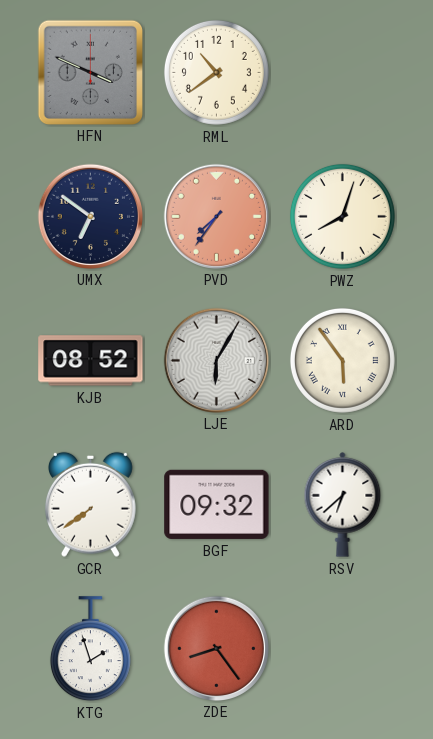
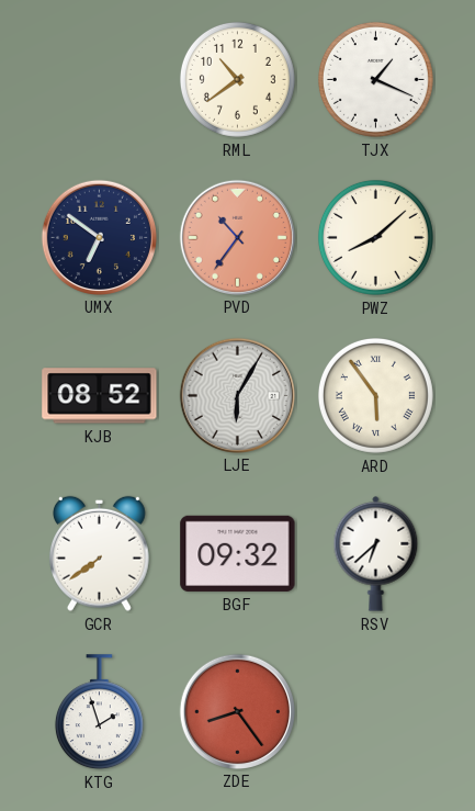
HFN: 3:49 -> none
TJX: none -> 1:19
PVD: 7:36 -> 10:36
PWZ: 8:03 -> 8:08
